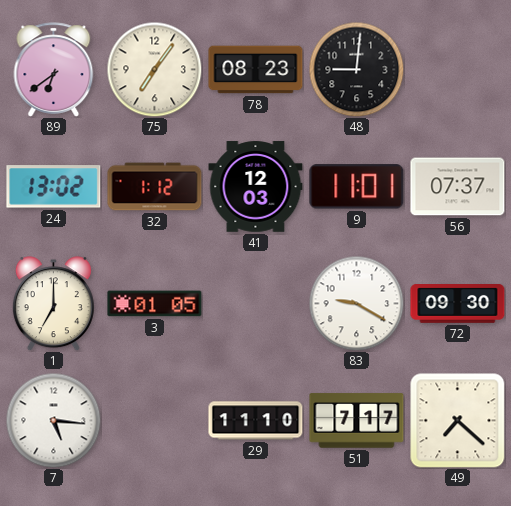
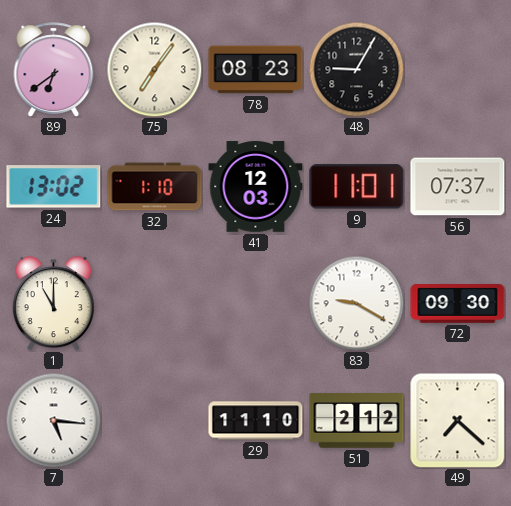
48: 9:01 -> 9:05
32: 1:12 -> 1:10
1: 7:00 -> 11:00
3: 01:05 -> none
51: 7:17 -> 2:12
